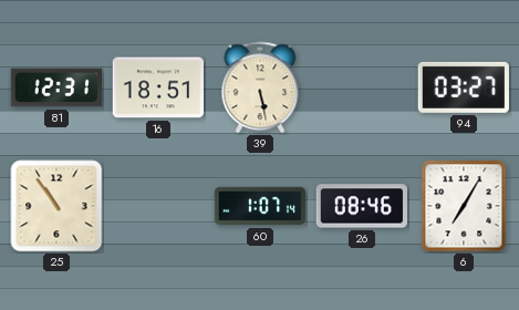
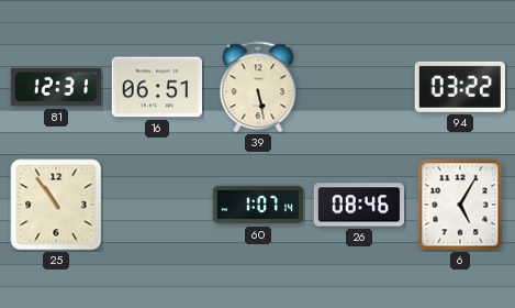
16: 18:51 -> 06:51
94: 03:27 -> 03:22
6: 7:05 -> 5:05
